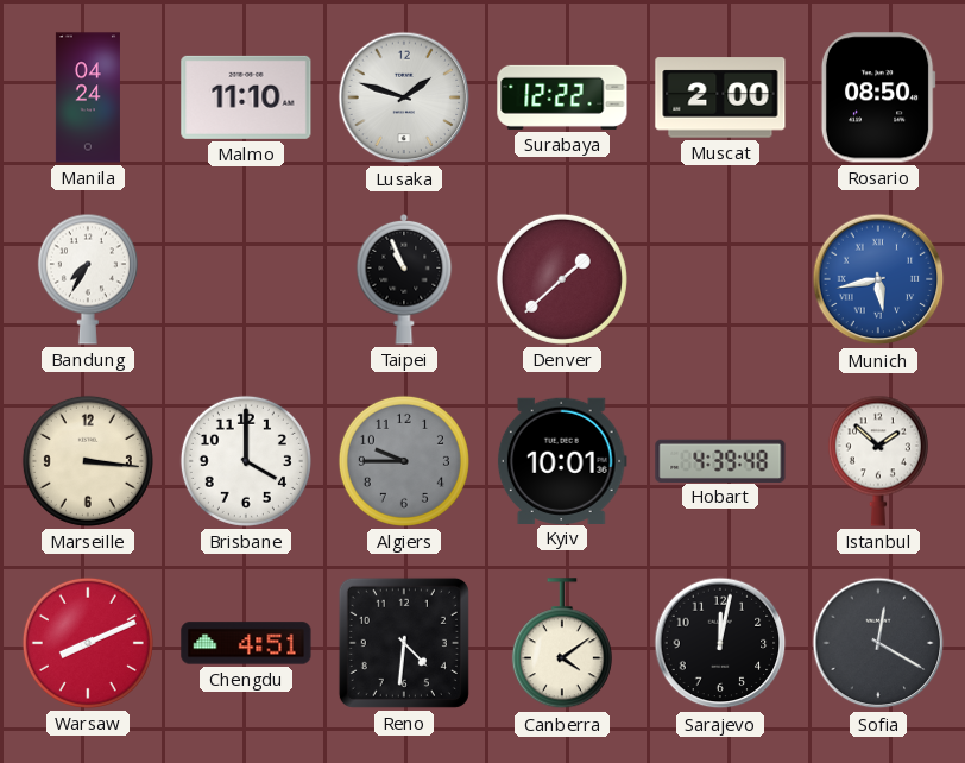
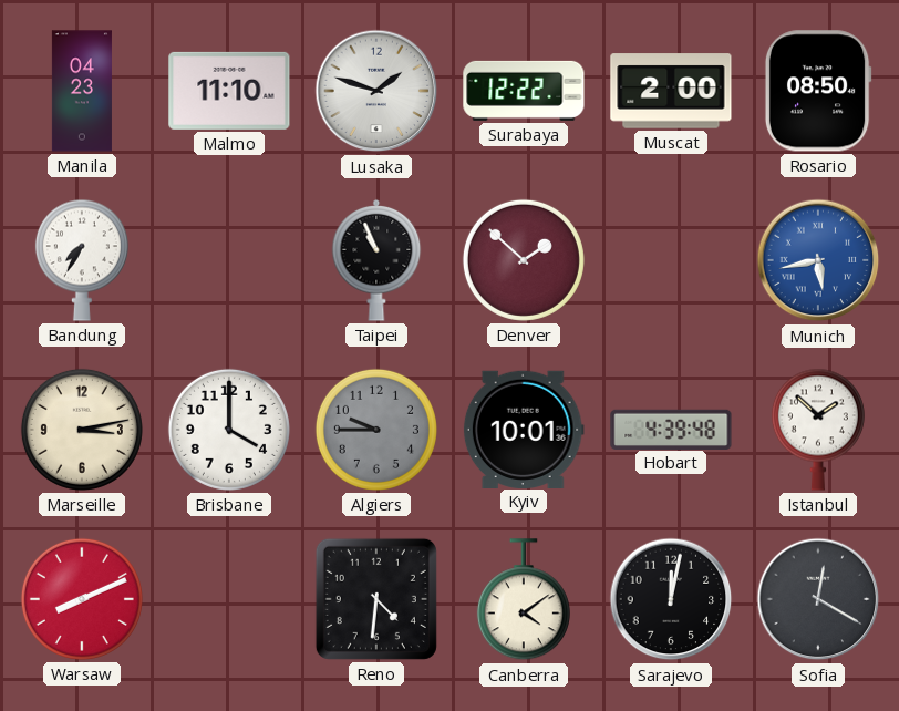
Manila: 04:24 -> 04:23
Denver: 1:38 -> 1:52
Marseille: 3:16 -> 3:13
Chengdu: 4:51 -> none
